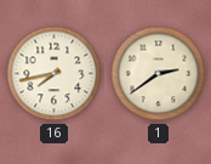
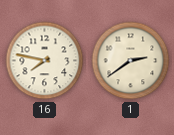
16: 7:43 -> 7:47
